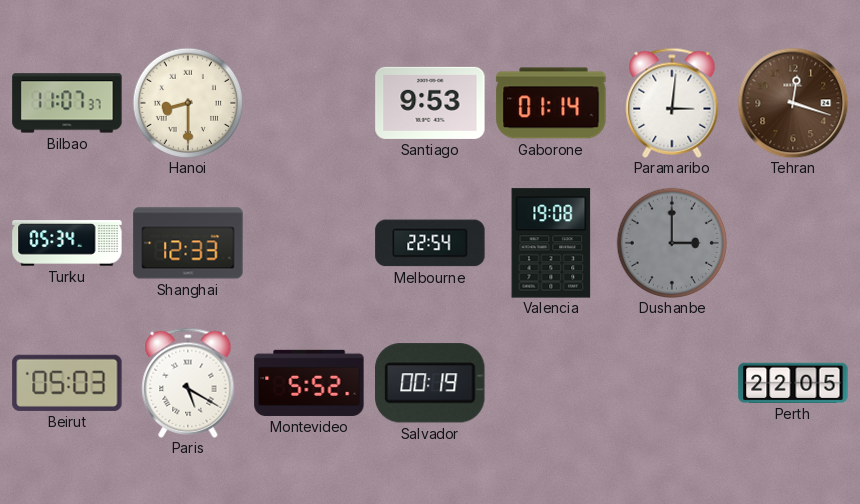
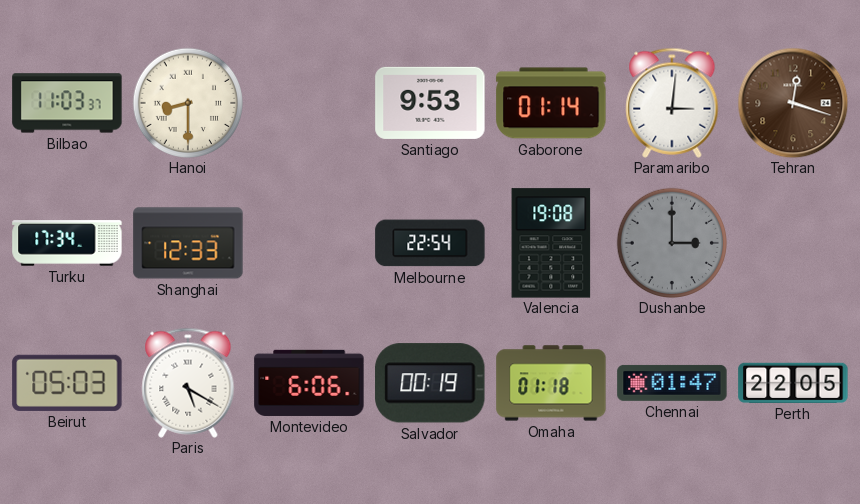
Bilbao: 11:07 -> 11:03
Turku: 05:34 -> 17:34
Montevideo: 5:52 -> 6:06
Omaha: none -> 01:18
Chennai: none -> 01:47
